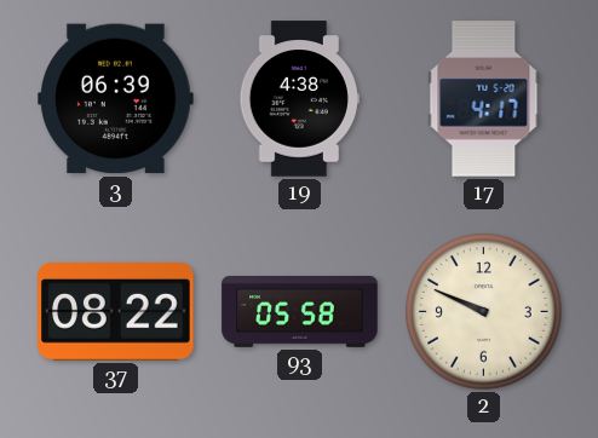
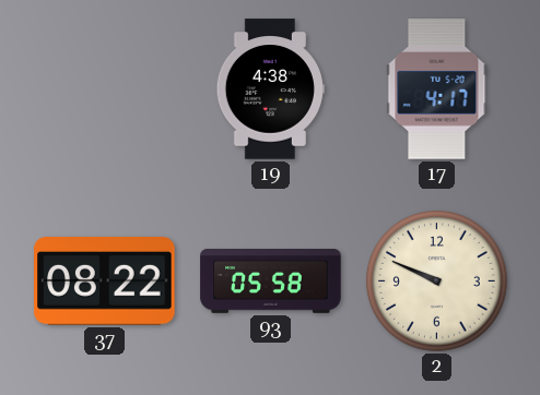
3: 06:39 -> none
